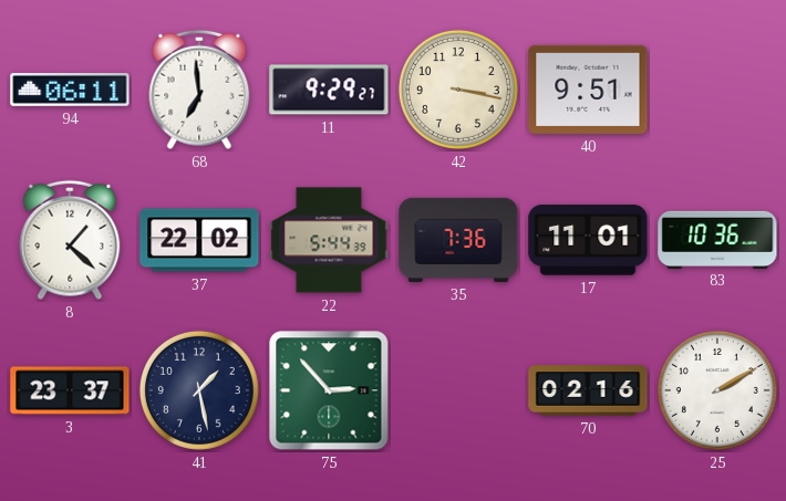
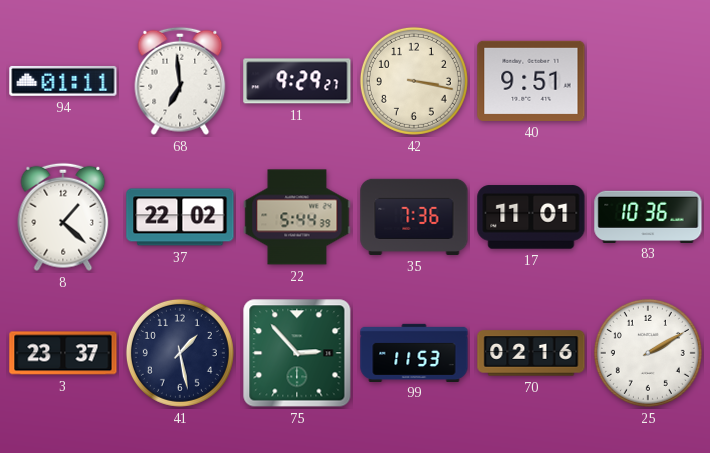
94: 06:11 -> 01:11
99: none -> 11:53
